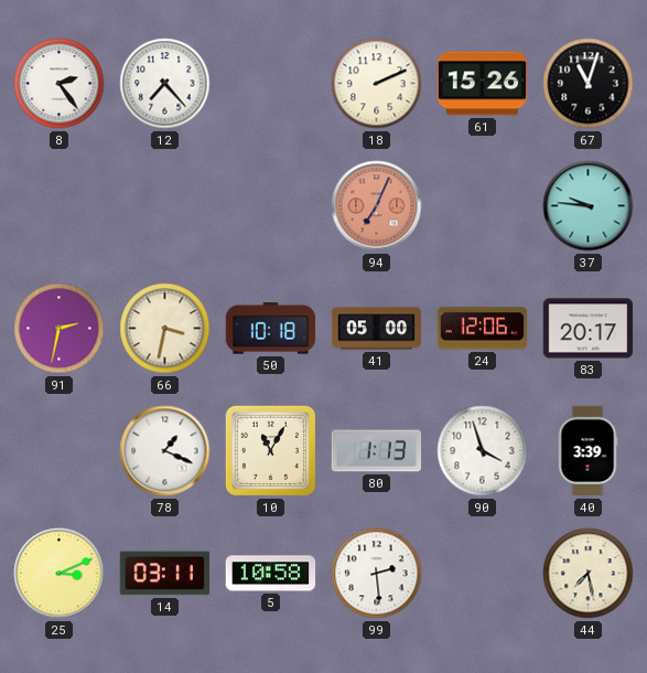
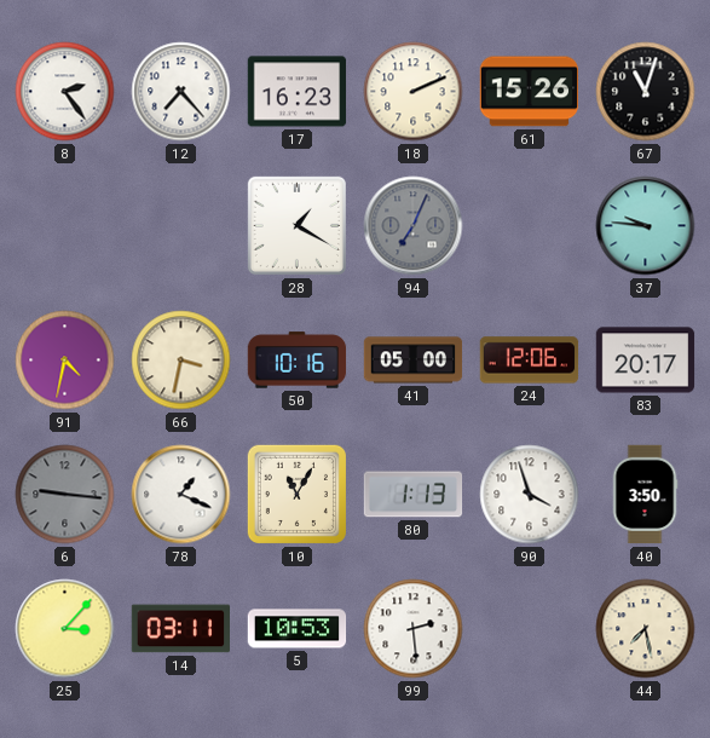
17: none -> 16:23
28: none -> 1:20
94 dial: salmon -> grey
91: 2:32 -> 4:32
50: 10:18 -> 10:16
6: none -> 9:16
40: 3:39 -> 3:50
25: 3:11 -> 3:07
5: 10:58 -> 10:53
